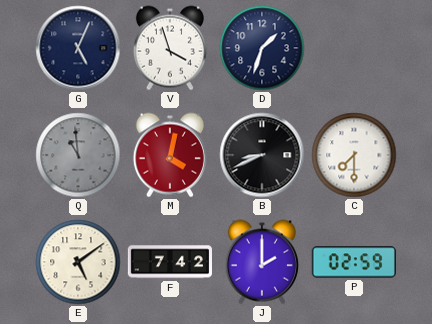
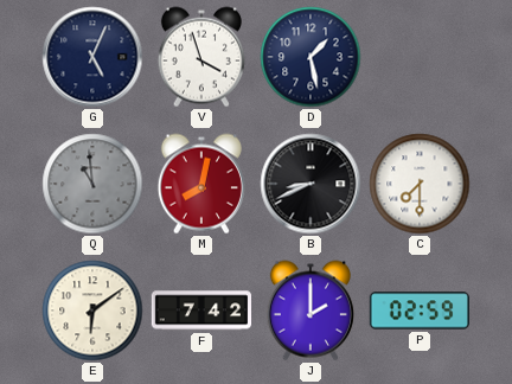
D: 1:33 -> 1:28
M: 4:02 -> 8:02
E: 5:09 -> 6:09
